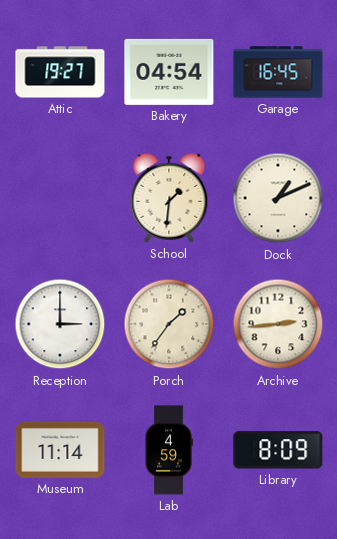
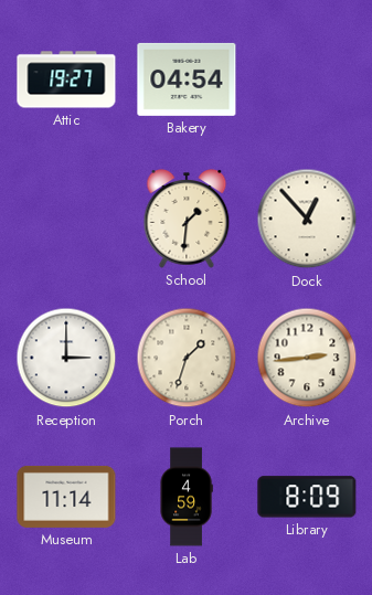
Garage: 16:45 -> none
Dock: 1:11 -> 12:53
Porch: 1:36 -> 1:33
